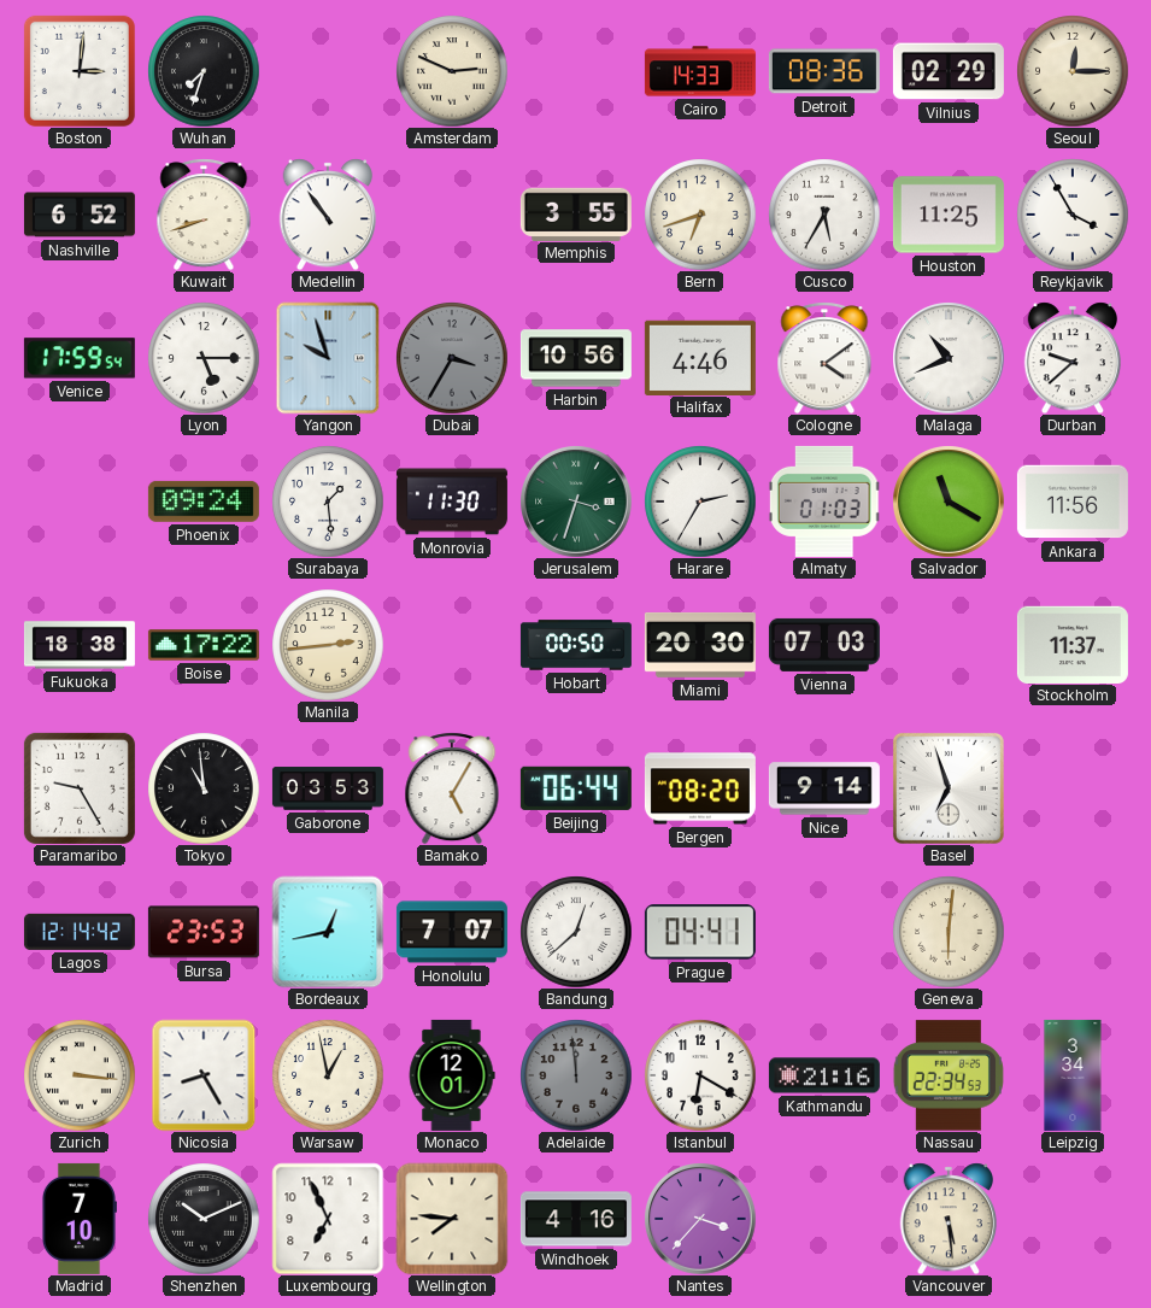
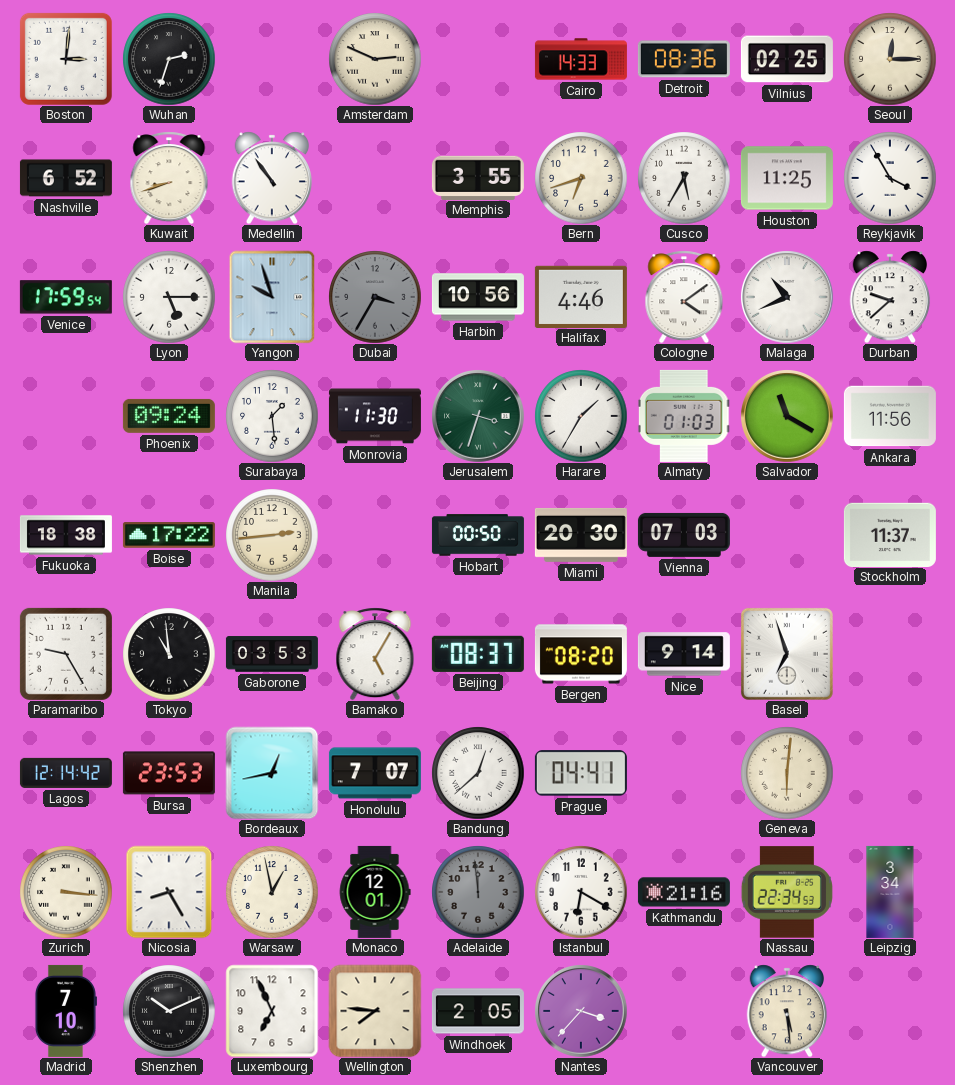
Wuhan: 7:33 -> 2:33
Vilnius: 02:29 -> 02:25
Harare: 2:35 -> 1:35
Beijing: 06:44 -> 08:37
Windhoek: 4:16 -> 2:05
